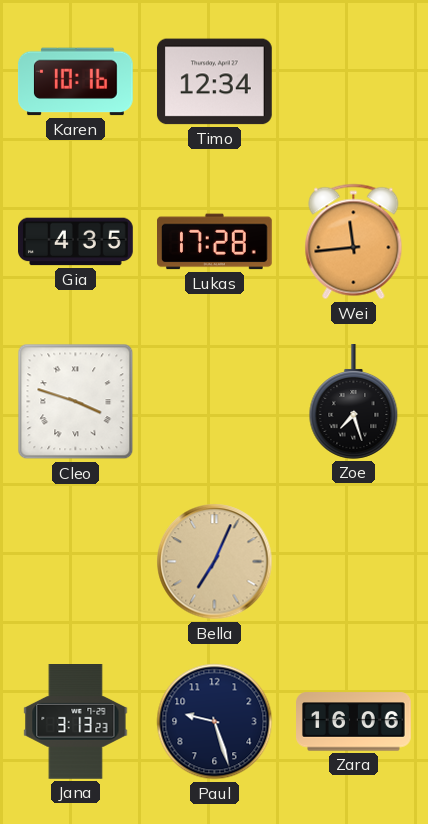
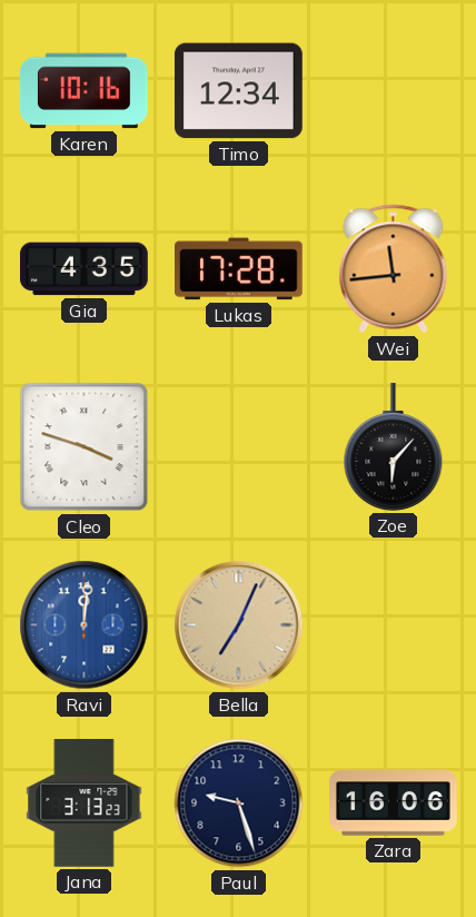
Zoe: 7:27 -> 6:07
Ravi: none -> 12:01
